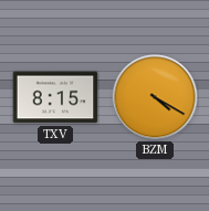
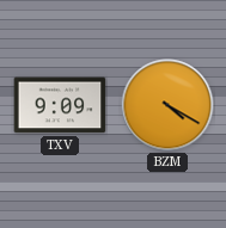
TXV: 8:15 -> 9:09
